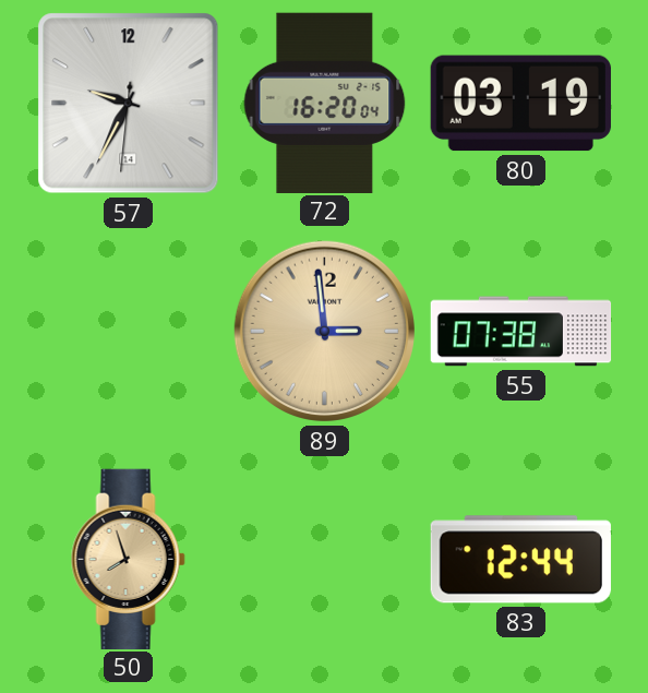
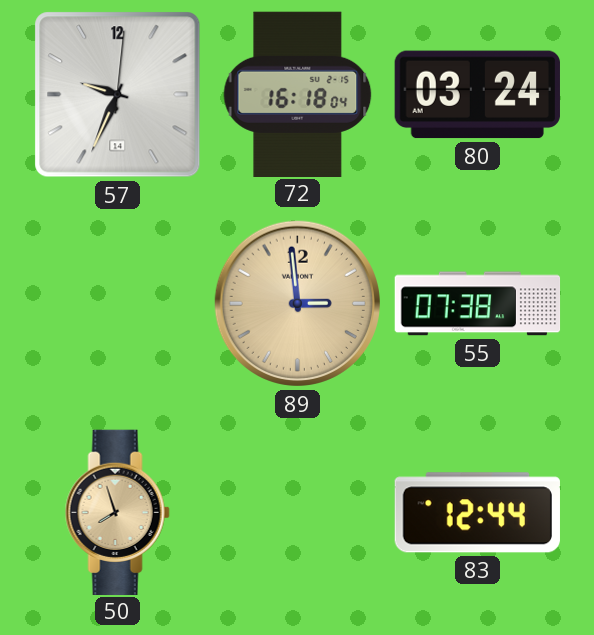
57: 9:34:31 -> 9:34:01
72: 16:20 -> 16:18
80: 03:19 -> 03:24
